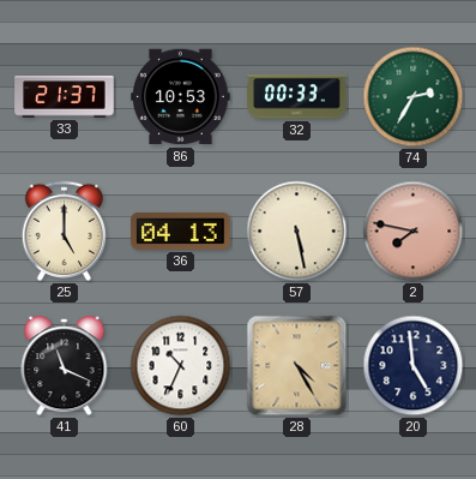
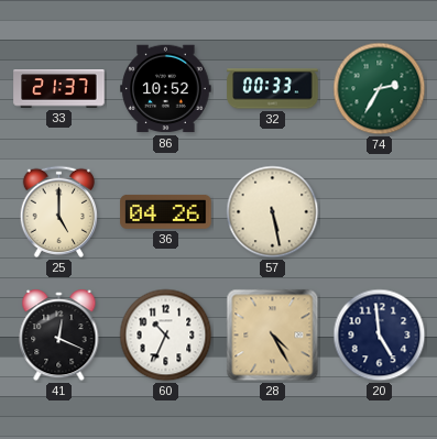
86: 10:53 -> 10:52
36: 04:13 -> 04:26
2: 7:47 -> none
41: 11:19 -> 12:19
